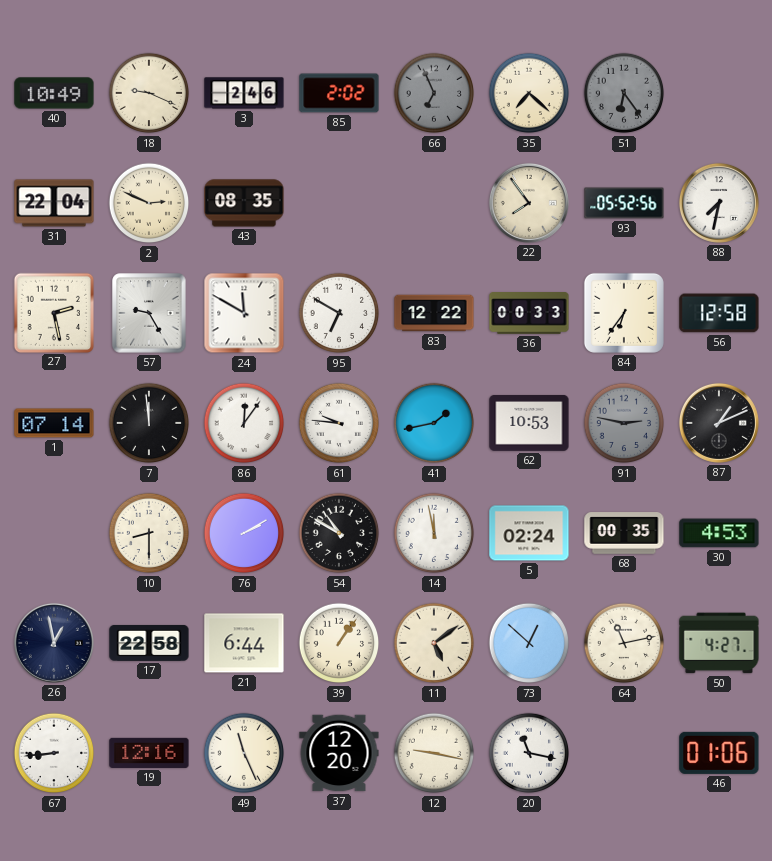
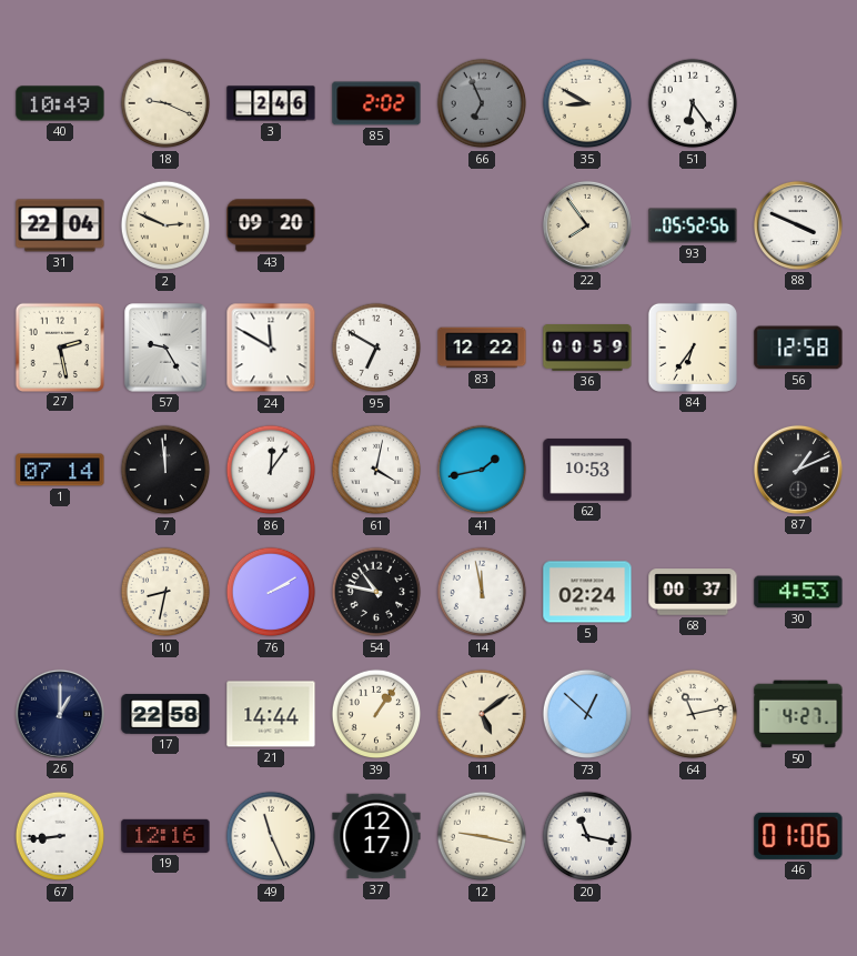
35: 7:22 -> 8:50
51 dial: grey -> white
43: 08:35 -> 09:20
88: 7:32 -> 3:49
36: 00:33 -> 00:59
61: 9:46 -> 4:02
91: 2:47 -> none
10: 8:30 -> 8:32
54: 10:50 -> 10:47
68: 00:35 -> 00:37
26: 12:58 -> 1:00
21: 6:44 -> 14:44
37: 12:20 -> 12:17
